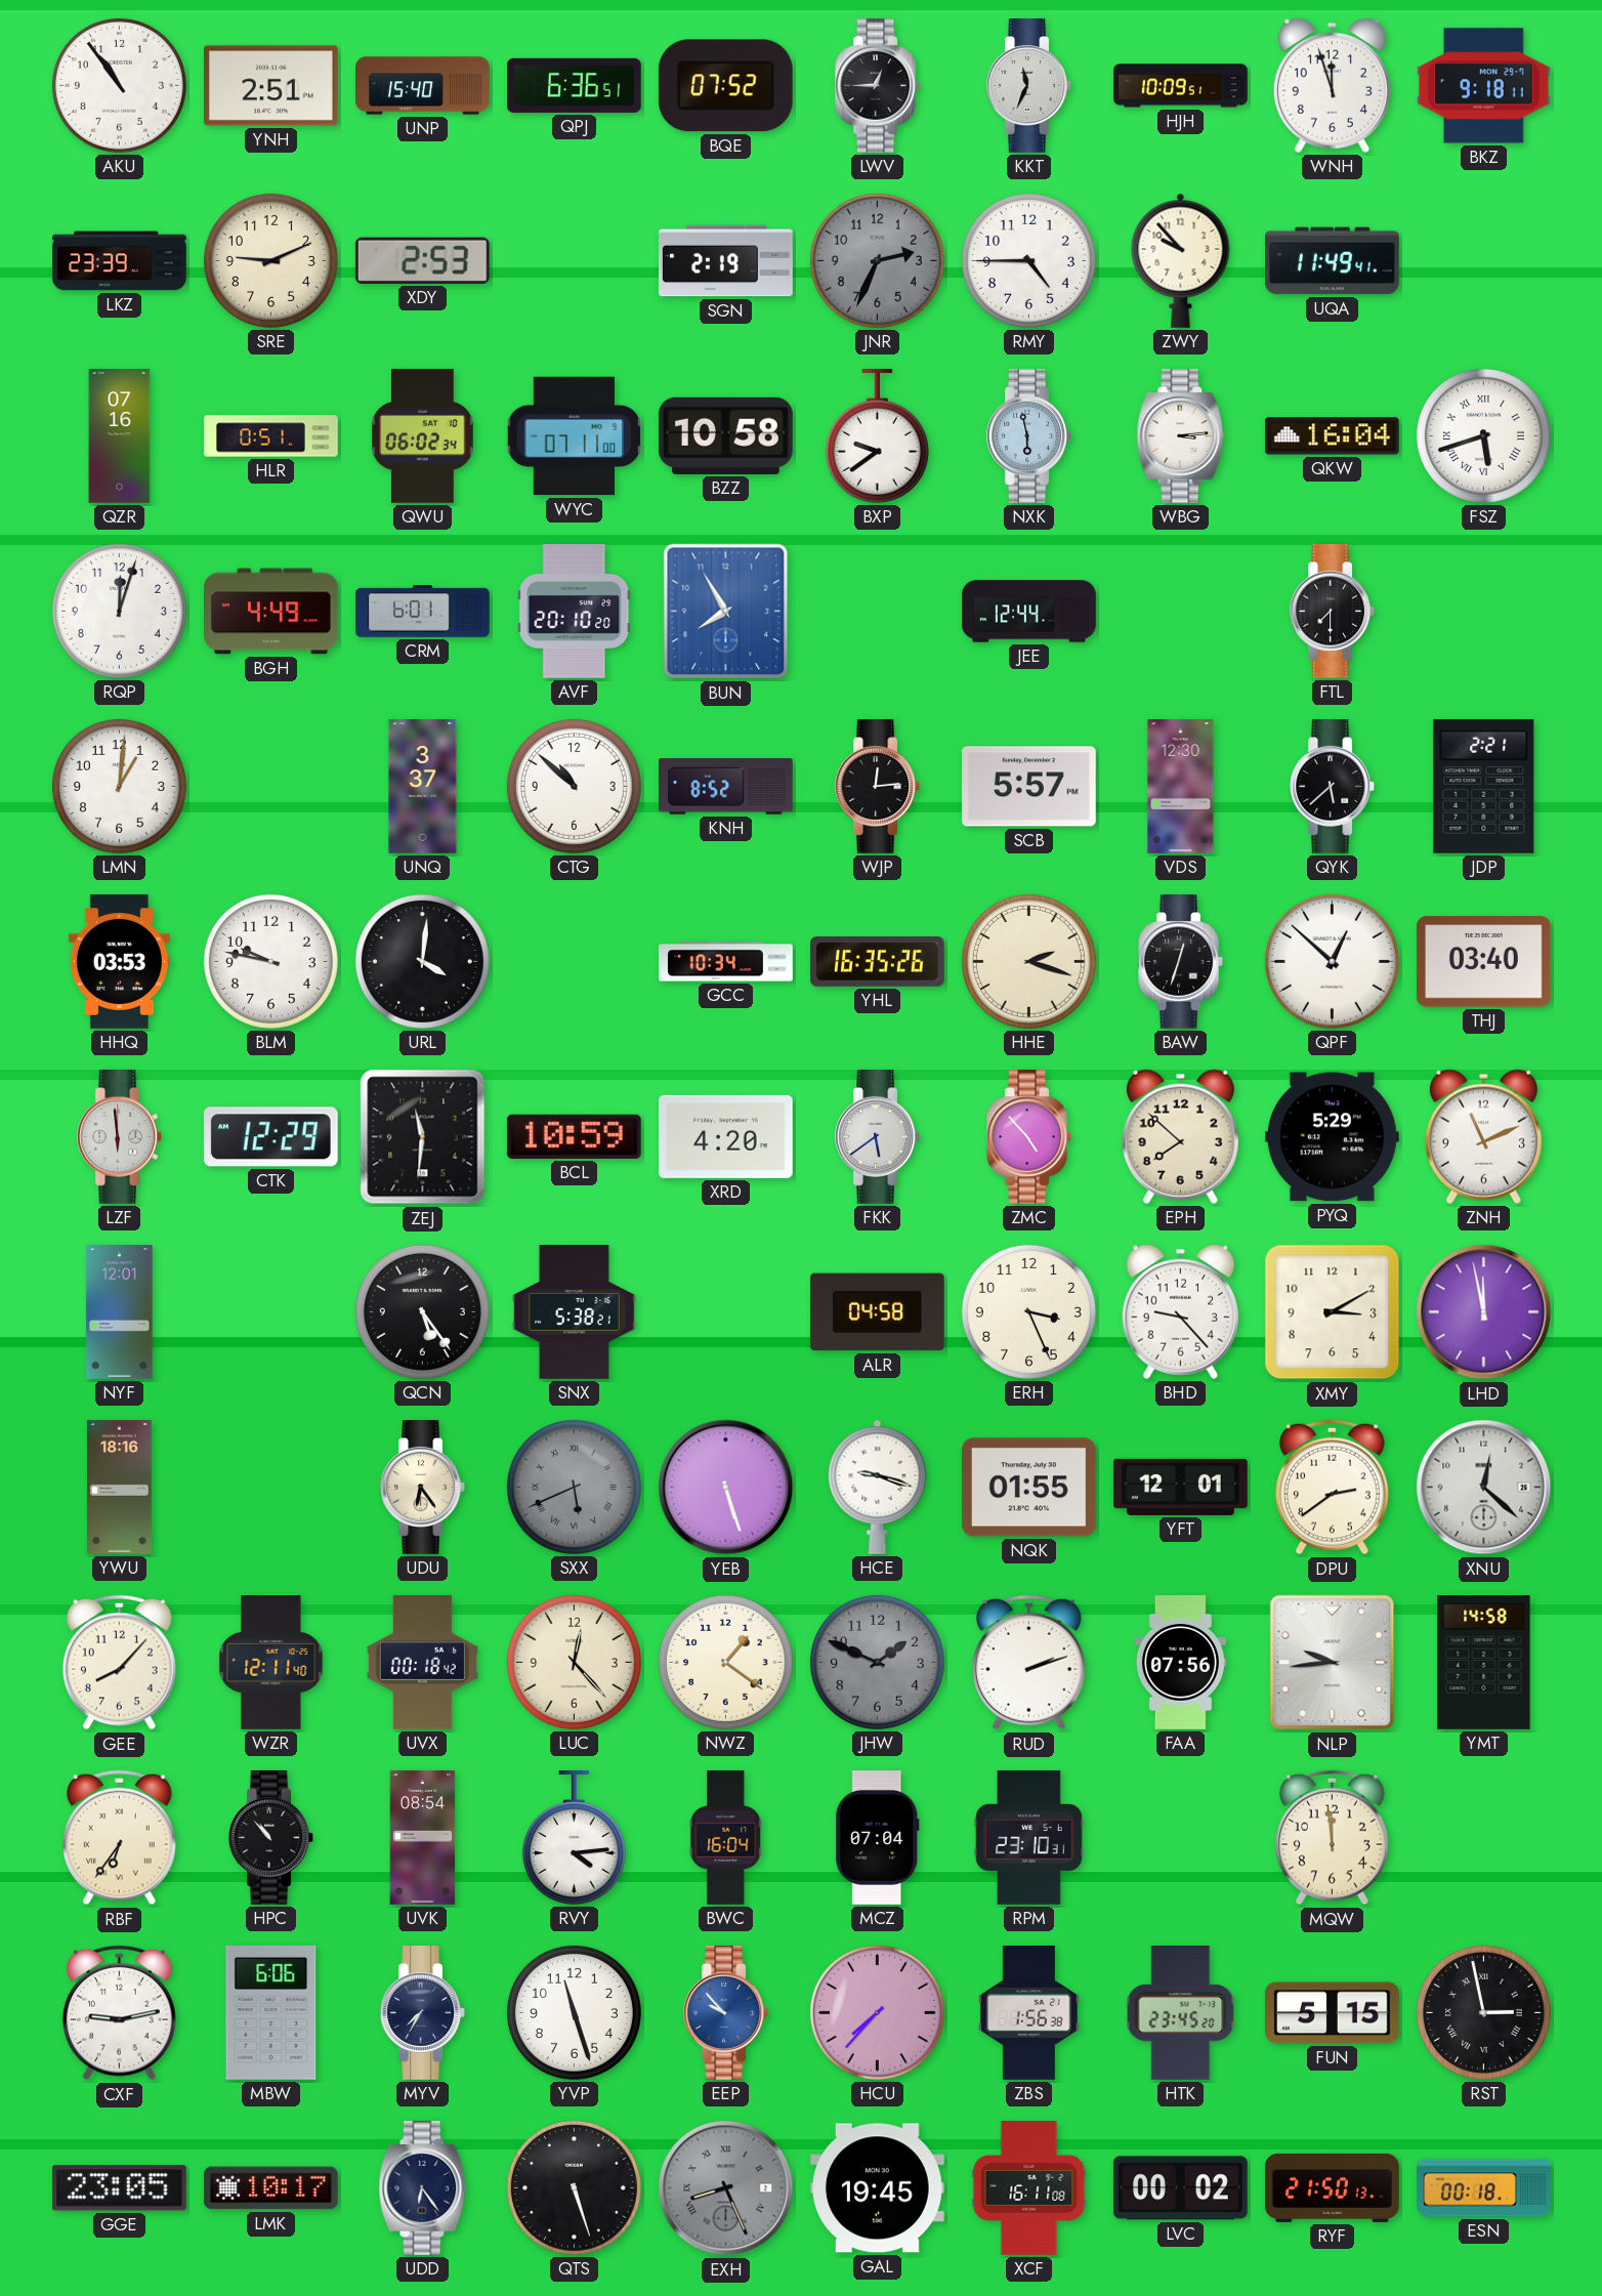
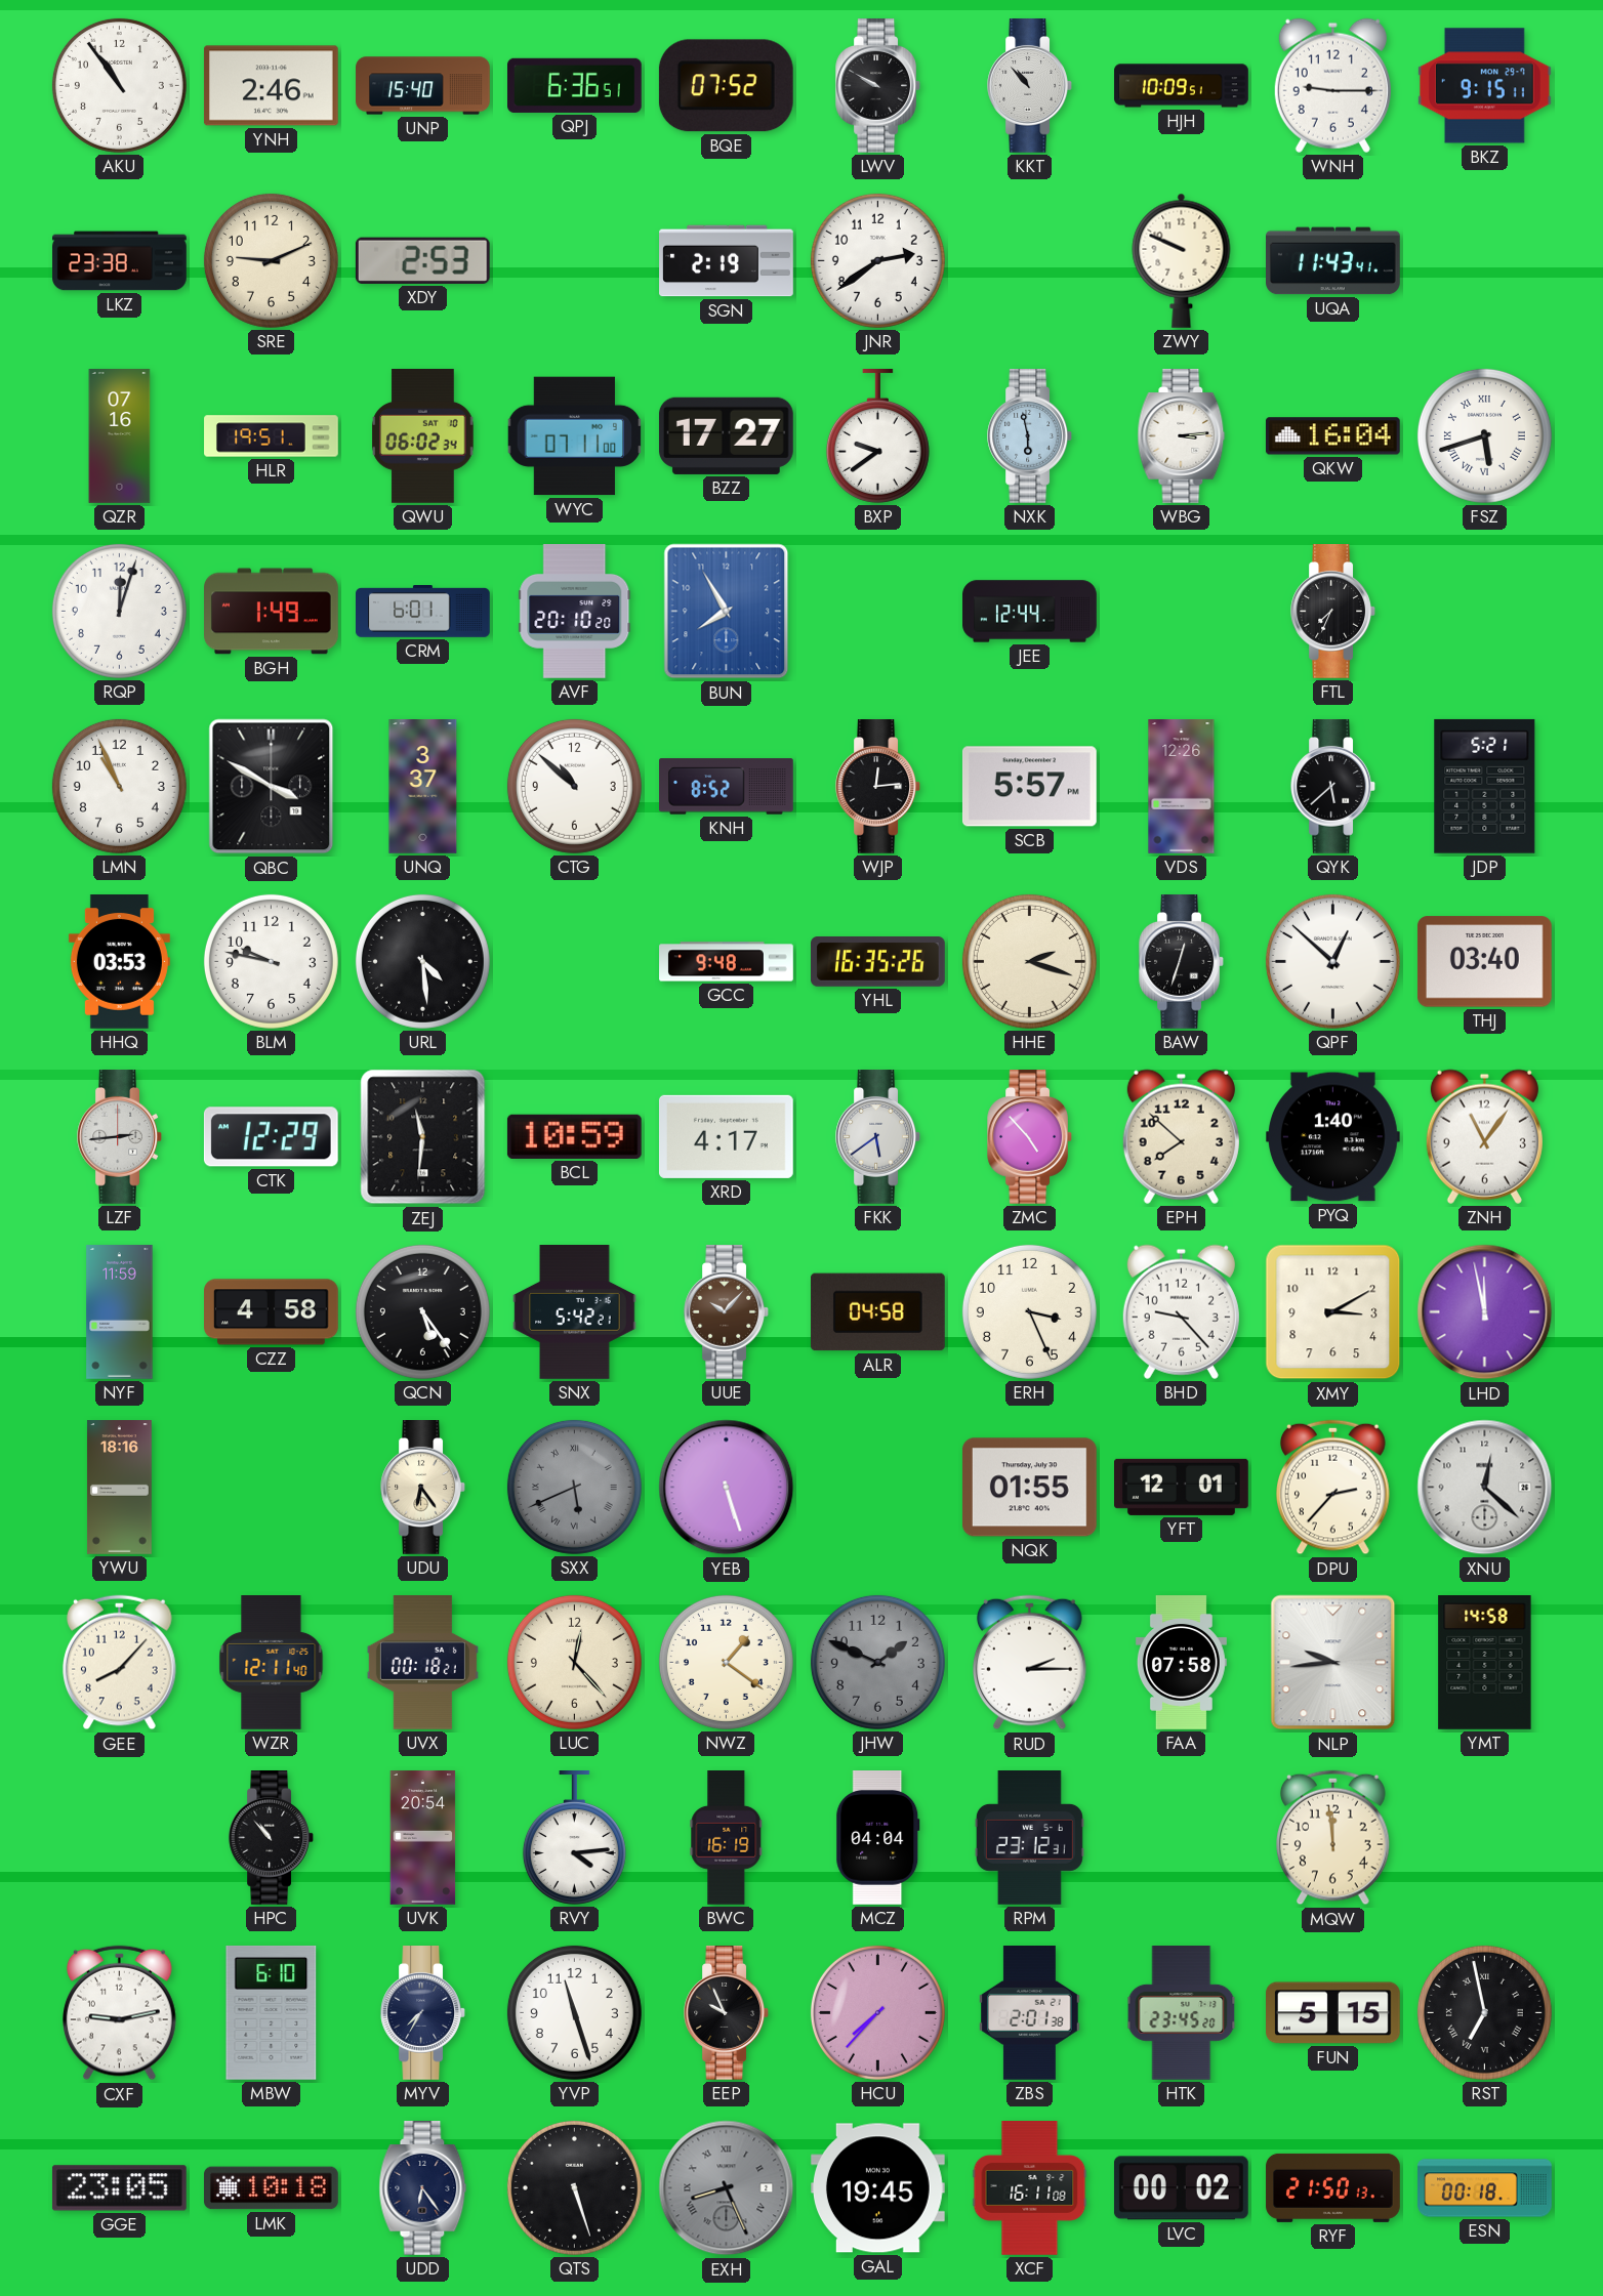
YNH: 2:51 -> 2:46
LWV: 12:45 -> 9:50
KKT: 11:34 -> 10:53
WNH: 11:57 -> 9:15
BKZ: 9:18 -> 9:15
LKZ: 23:39 -> 23:38
JNR: 2:34 -> 2:39
JNR dial: grey -> white
RMY: 4:45 -> none
ZWY: 9:53 -> 9:49
UQA: 11:49 -> 11:43
HLR: 0:51 -> 19:51
BZZ: 10:58 -> 17:27
BGH: 4:49 -> 1:49
FTL: 7:30 -> 7:34
LMN: 1:01 -> 10:56
QBC: none -> 3:50
VDS: 12:30 -> 12:26
JDP: 2:21 -> 5:21
URL: 4:01 -> 4:29
GCC: 10:34 -> 9:48
LZF: 5:59 -> 2:44
XRD: 4:20 -> 4:17
PYQ: 5:29 -> 1:40
ZNH: 11:11 -> 11:06
NYF: 12:01 -> 11:59
CZZ: none -> 4:58
SNX: 5:38 -> 5:42
UUE: none -> 10:07
HCE: 9:18 -> none
DPU: 2:39 -> 2:37
UVX: 00:18:42 -> 00:18:21
RUD: 2:12 -> 2:15
FAA: 07:56 -> 07:58
RBF: 6:36 -> none
UVK: 08:54 -> 20:54
BWC: 16:04 -> 16:19
MCZ: 07:04 -> 04:04
RPM: 23:10 -> 23:12
MBW: 6:06 -> 6:10
EEP: 9:53 -> 9:56
EEP dial: blue -> black
ZBS: 1:56 -> 2:01
RST: 2:58 -> 6:58
LMK: 10:17 -> 10:18
